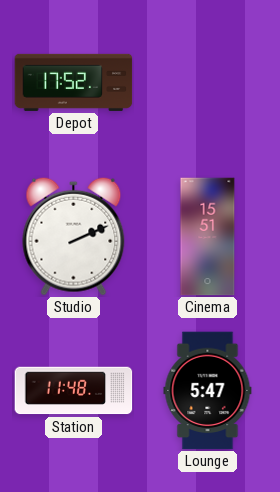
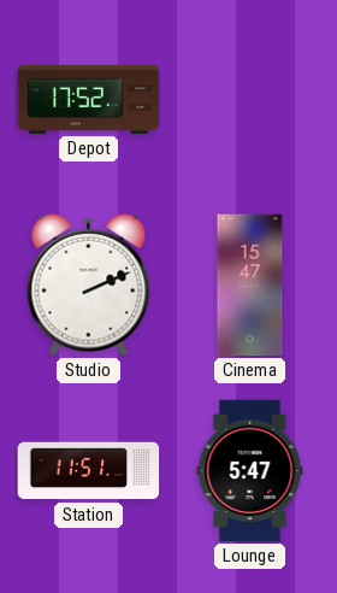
Cinema: 15:51 -> 15:47
Station: 11:48 -> 11:51
